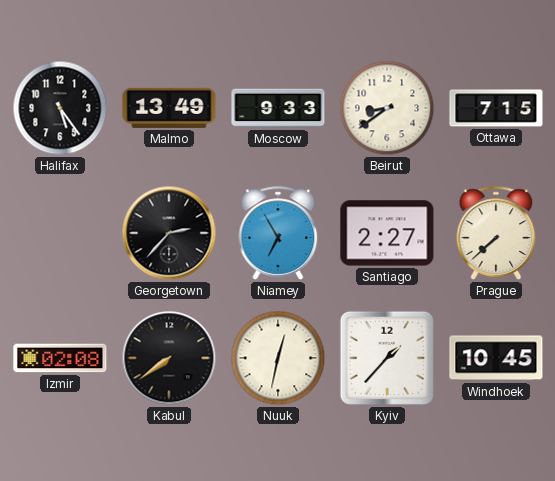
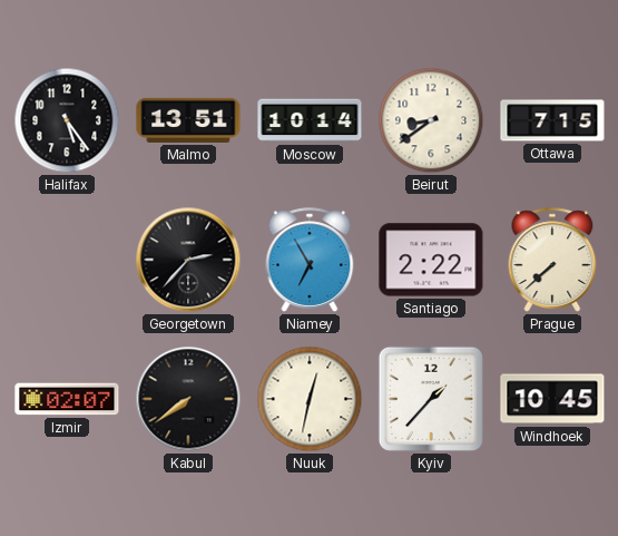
Malmo: 13:49 -> 13:51
Moscow: 9:33 -> 10:14
Santiago: 2:27 -> 2:22
Izmir: 02:08 -> 02:07
